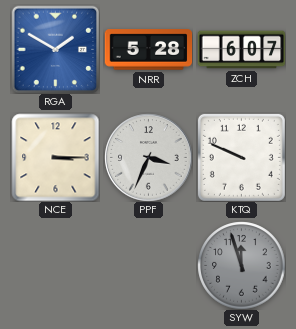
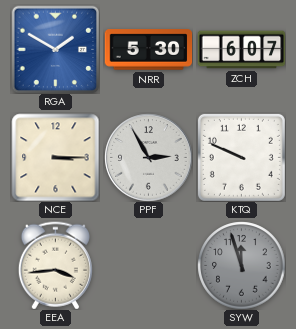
NRR: 5:28 -> 5:30
PPF: 3:34 -> 2:55
EEA: none -> 3:44
